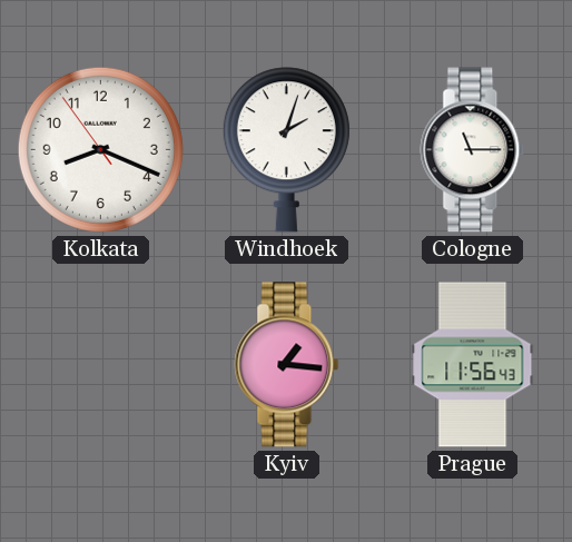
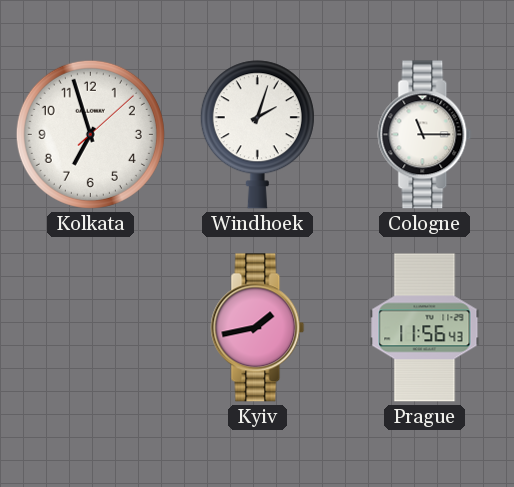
Kolkata: 8:18 -> 6:57
Kyiv: 1:16 -> 1:43
